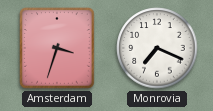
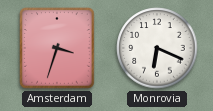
Monrovia: 7:19 -> 6:19
